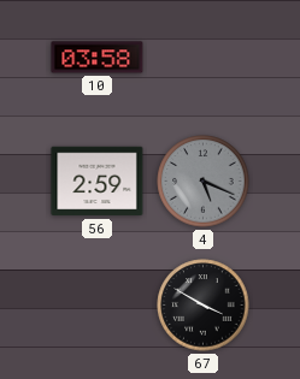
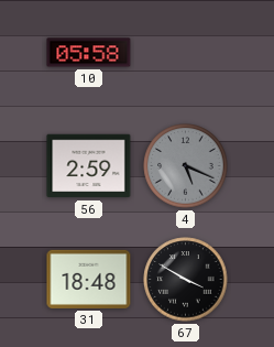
10: 03:58 -> 05:58
31: none -> 18:48
